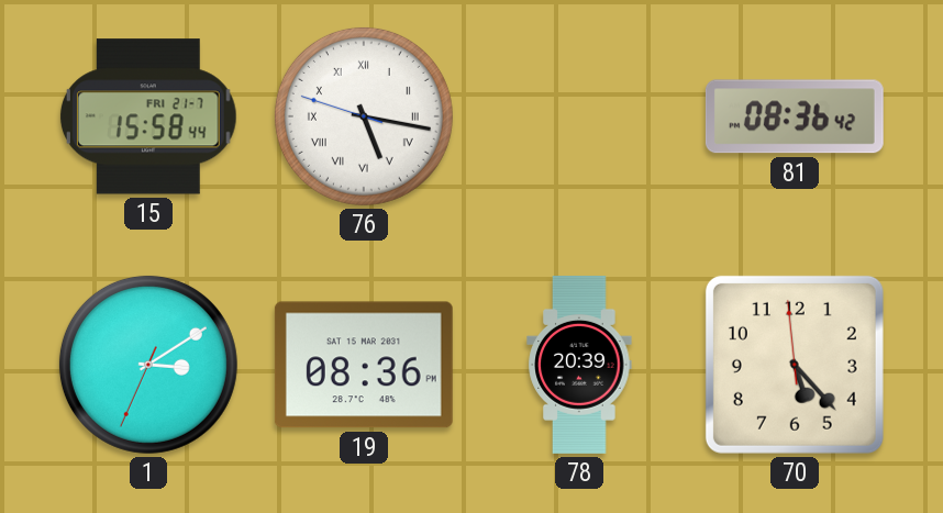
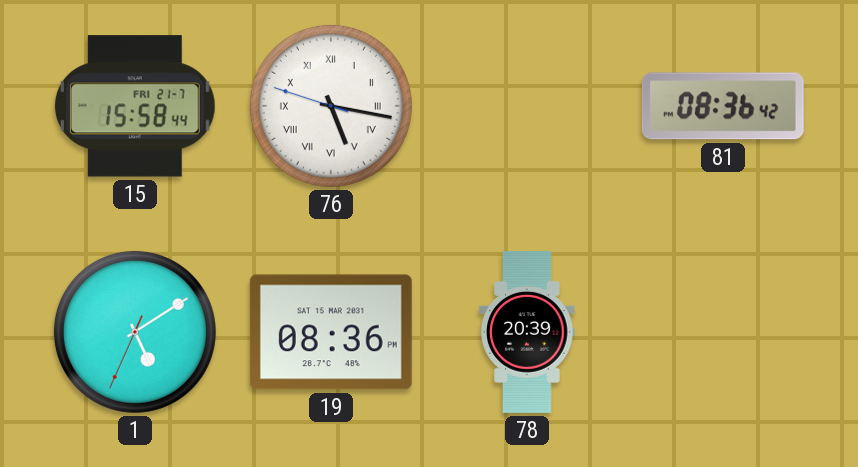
1: 3:09 -> 5:09
70: 5:22 -> none
